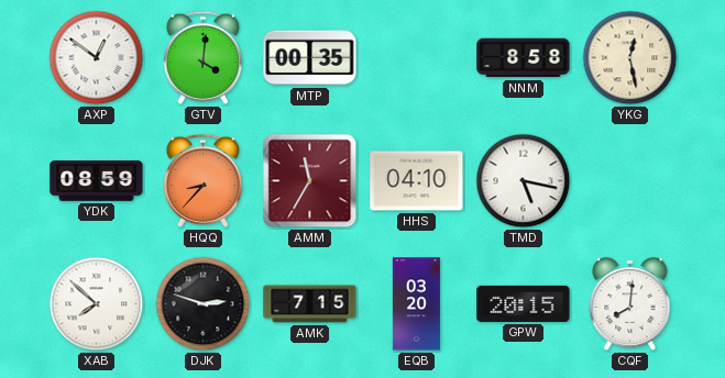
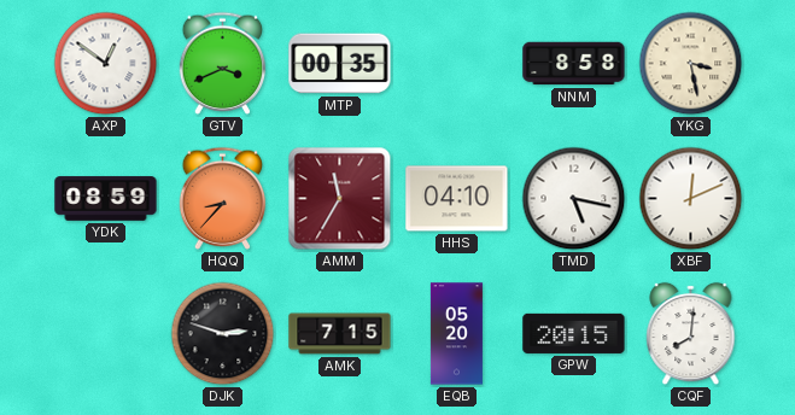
GTV: 4:01 -> 3:41
YKG: 12:28 -> 3:28
XBF: none -> 12:11
XAB: 7:52 -> none
EQB: 03:20 -> 05:20
